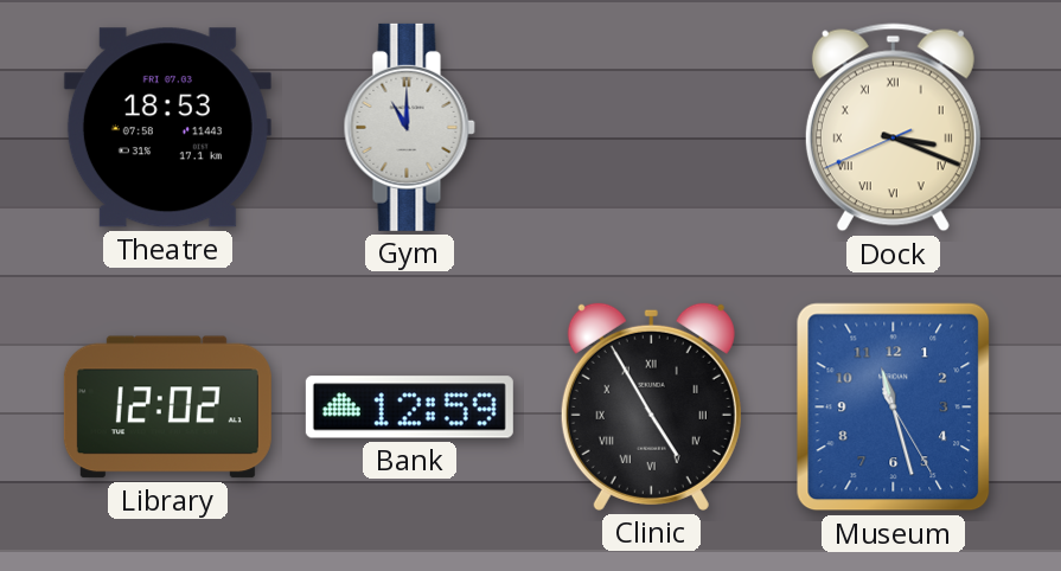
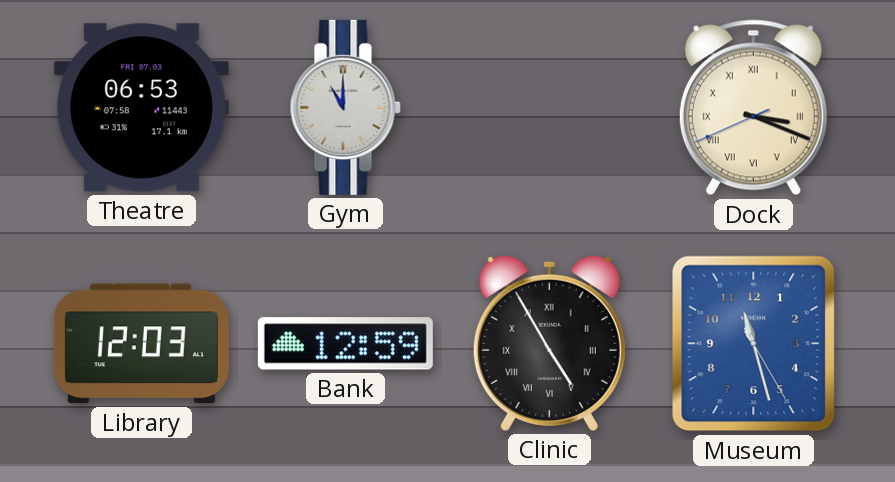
Theatre: 18:53 -> 06:53
Library: 12:02 -> 12:03
